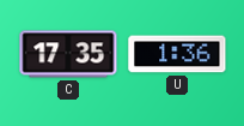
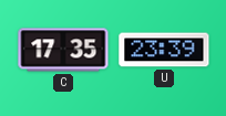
U: 1:36 -> 23:39
